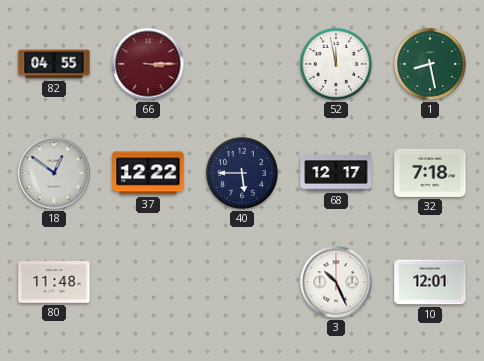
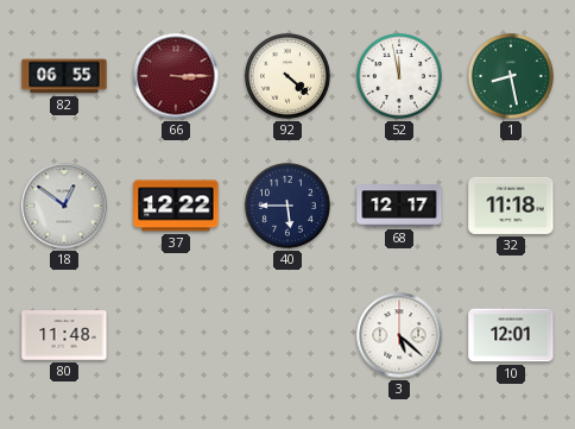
82: 04:55 -> 06:55
92: none -> 4:22
32: 7:18 -> 11:18
3: 10:26 -> 5:22
